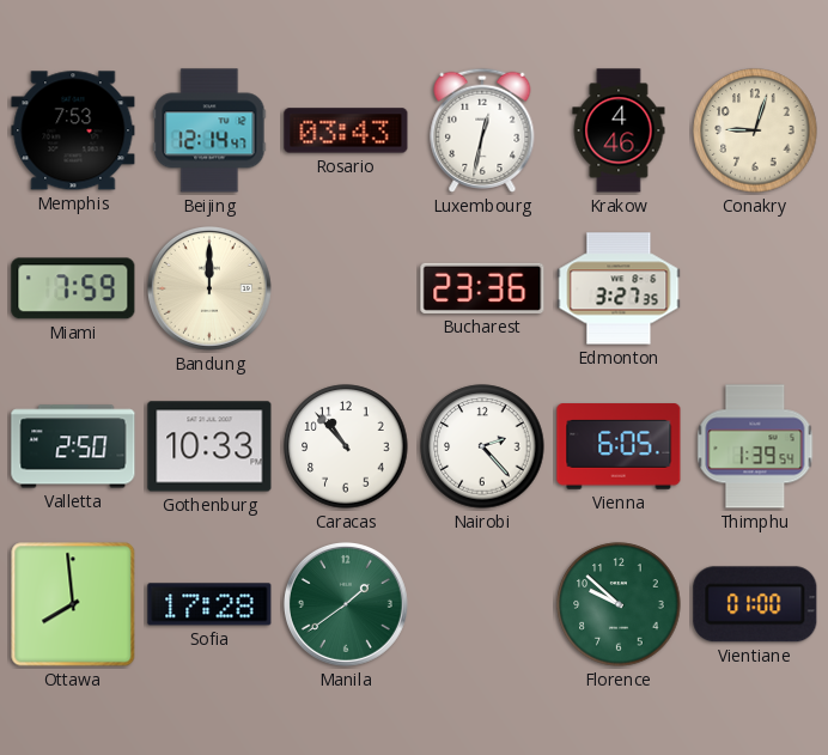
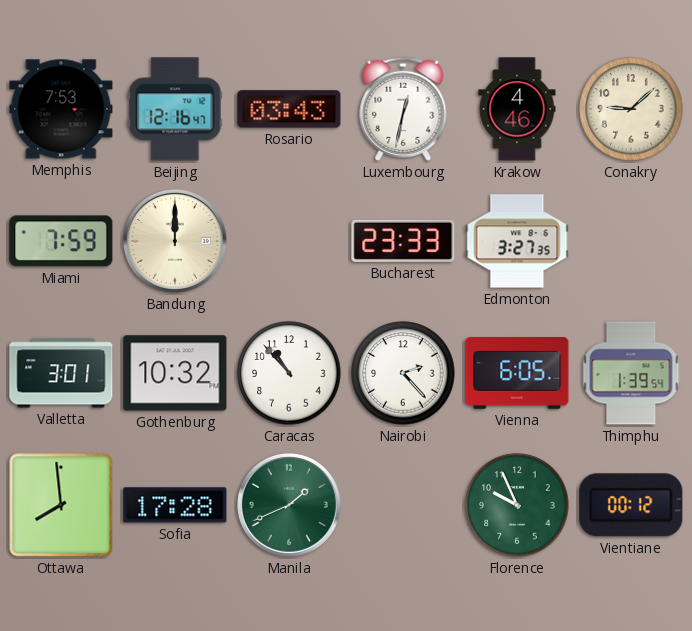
Beijing: 12:14 -> 12:16
Conakry: 9:03 -> 9:08
Bucharest: 23:36 -> 23:33
Valletta: 2:50 -> 3:01
Gothenburg: 10:33 -> 10:32
Manila: 1:39 -> 1:41
Florence: 9:52 -> 9:56
Vientiane: 01:00 -> 00:12
